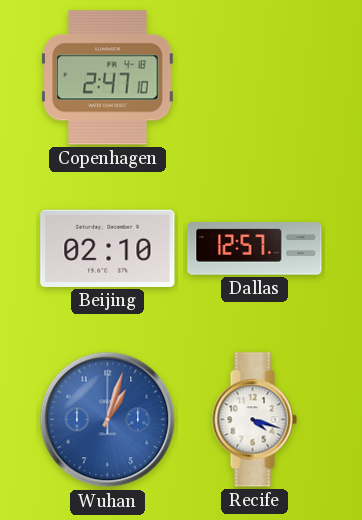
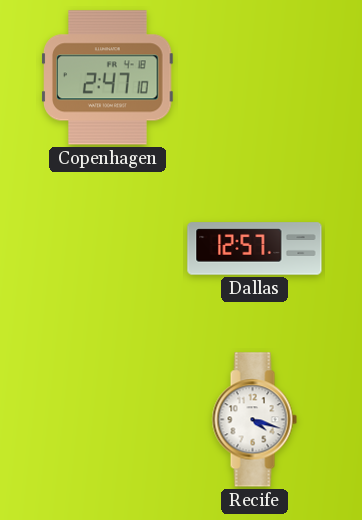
Beijing: 02:10 -> none
Wuhan: 1:03 -> none
